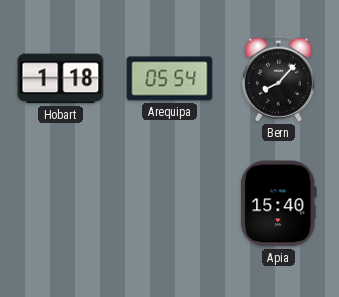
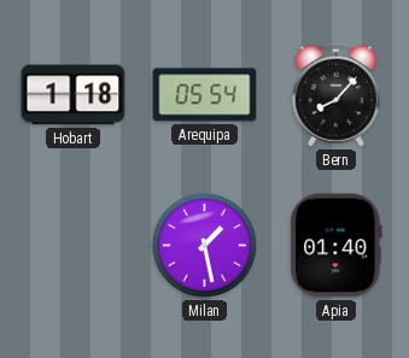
Milan: none -> 1:28
Apia: 15:40 -> 01:40
